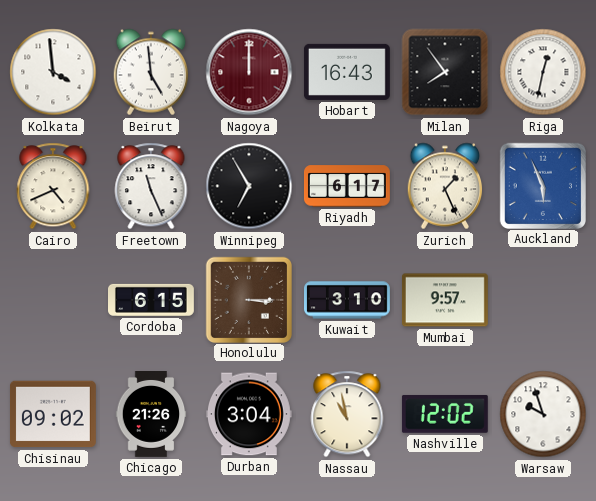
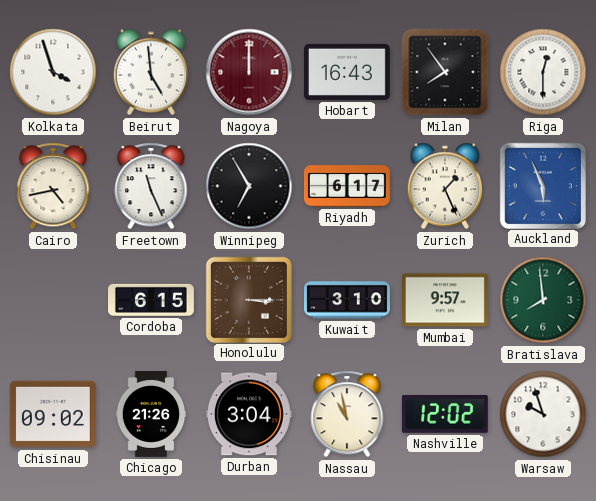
Kolkata: 3:59 -> 3:57
Riga: 12:32 -> 12:30
Cairo: 4:41 -> 4:43
Bratislava: none -> 7:59
